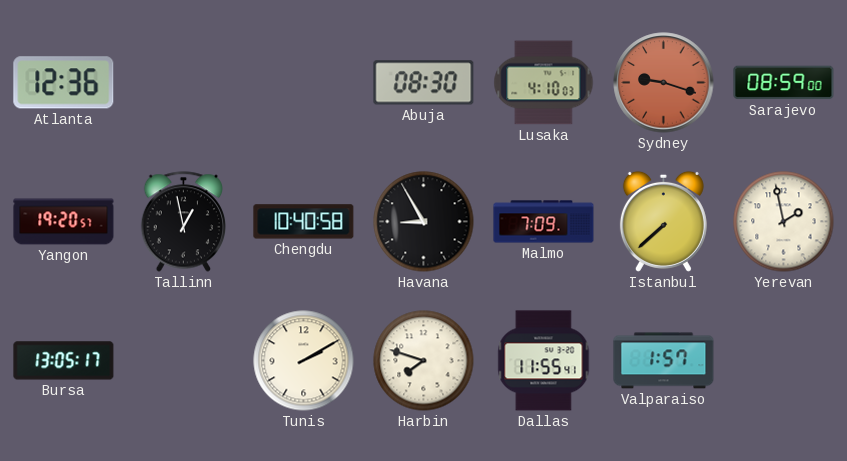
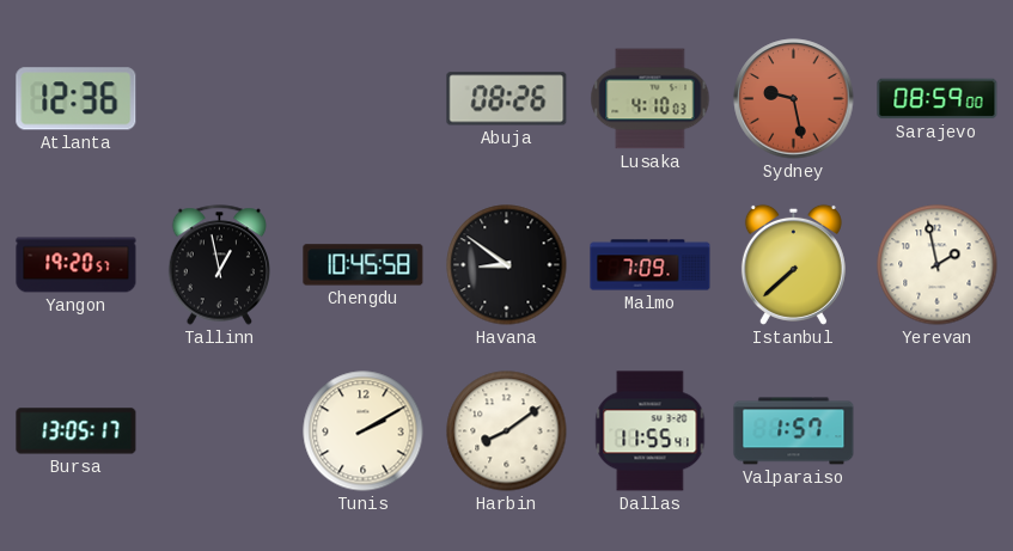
Abuja: 08:30 -> 08:26
Sydney: 9:18 -> 9:28
Chengdu: 10:40 -> 10:45
Havana: 8:55 -> 8:51
Harbin: 7:48 -> 8:09
